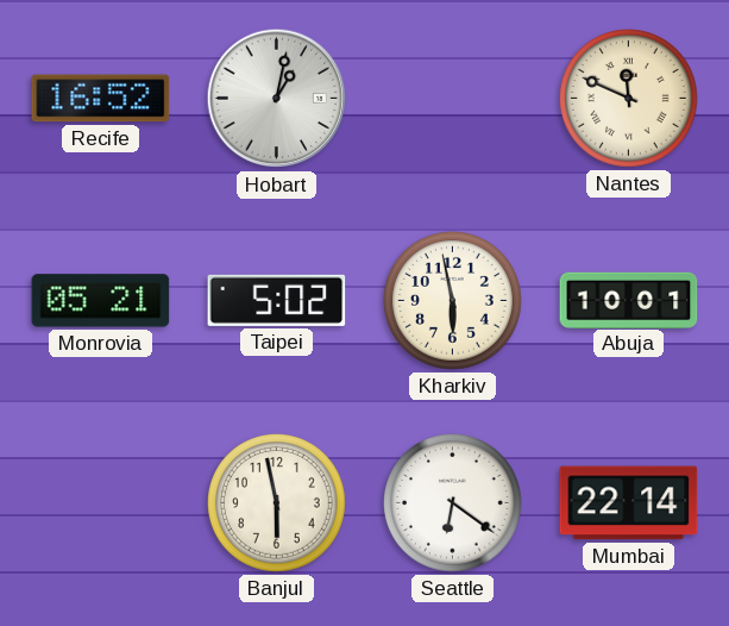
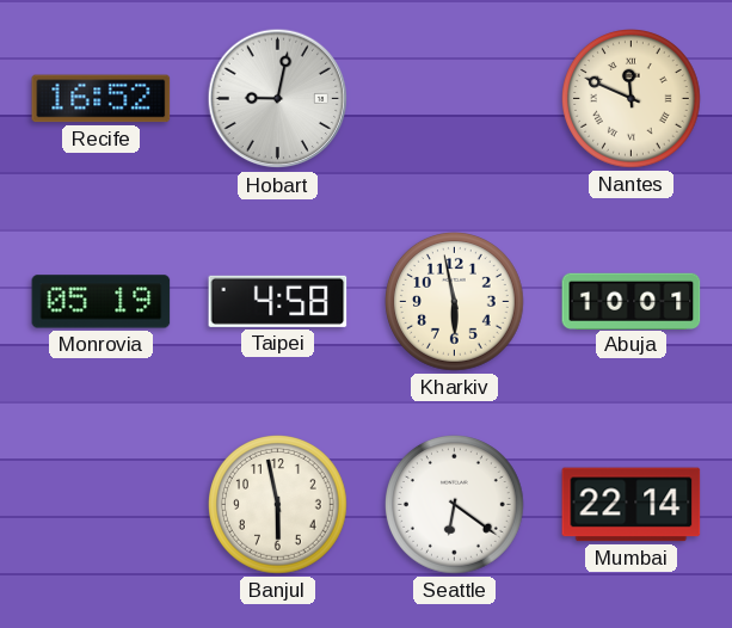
Hobart: 1:02 -> 9:02
Monrovia: 05:21 -> 05:19
Taipei: 5:02 -> 4:58
